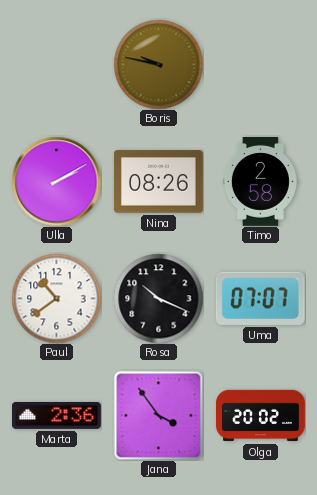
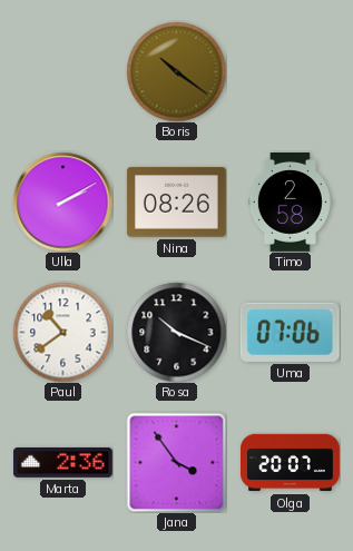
Boris: 9:47 -> 10:21
Uma: 07:07 -> 07:06
Olga: 20:02 -> 20:07
